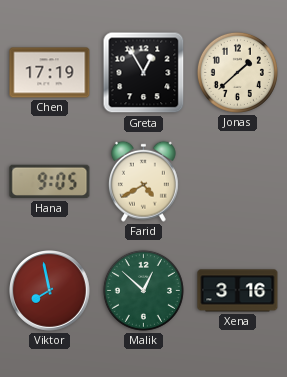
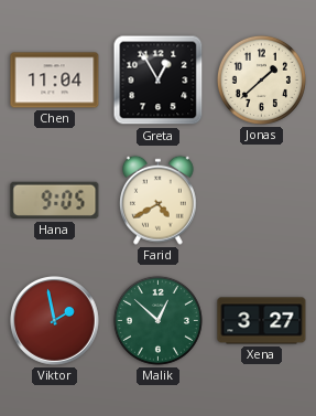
Chen: 17:19 -> 11:04
Viktor: 7:58 -> 1:58
Xena: 3:16 -> 3:27
